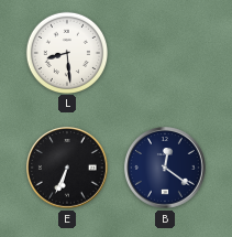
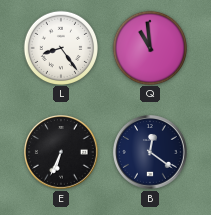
L: 8:29 -> 8:24
Q: none -> 10:59
